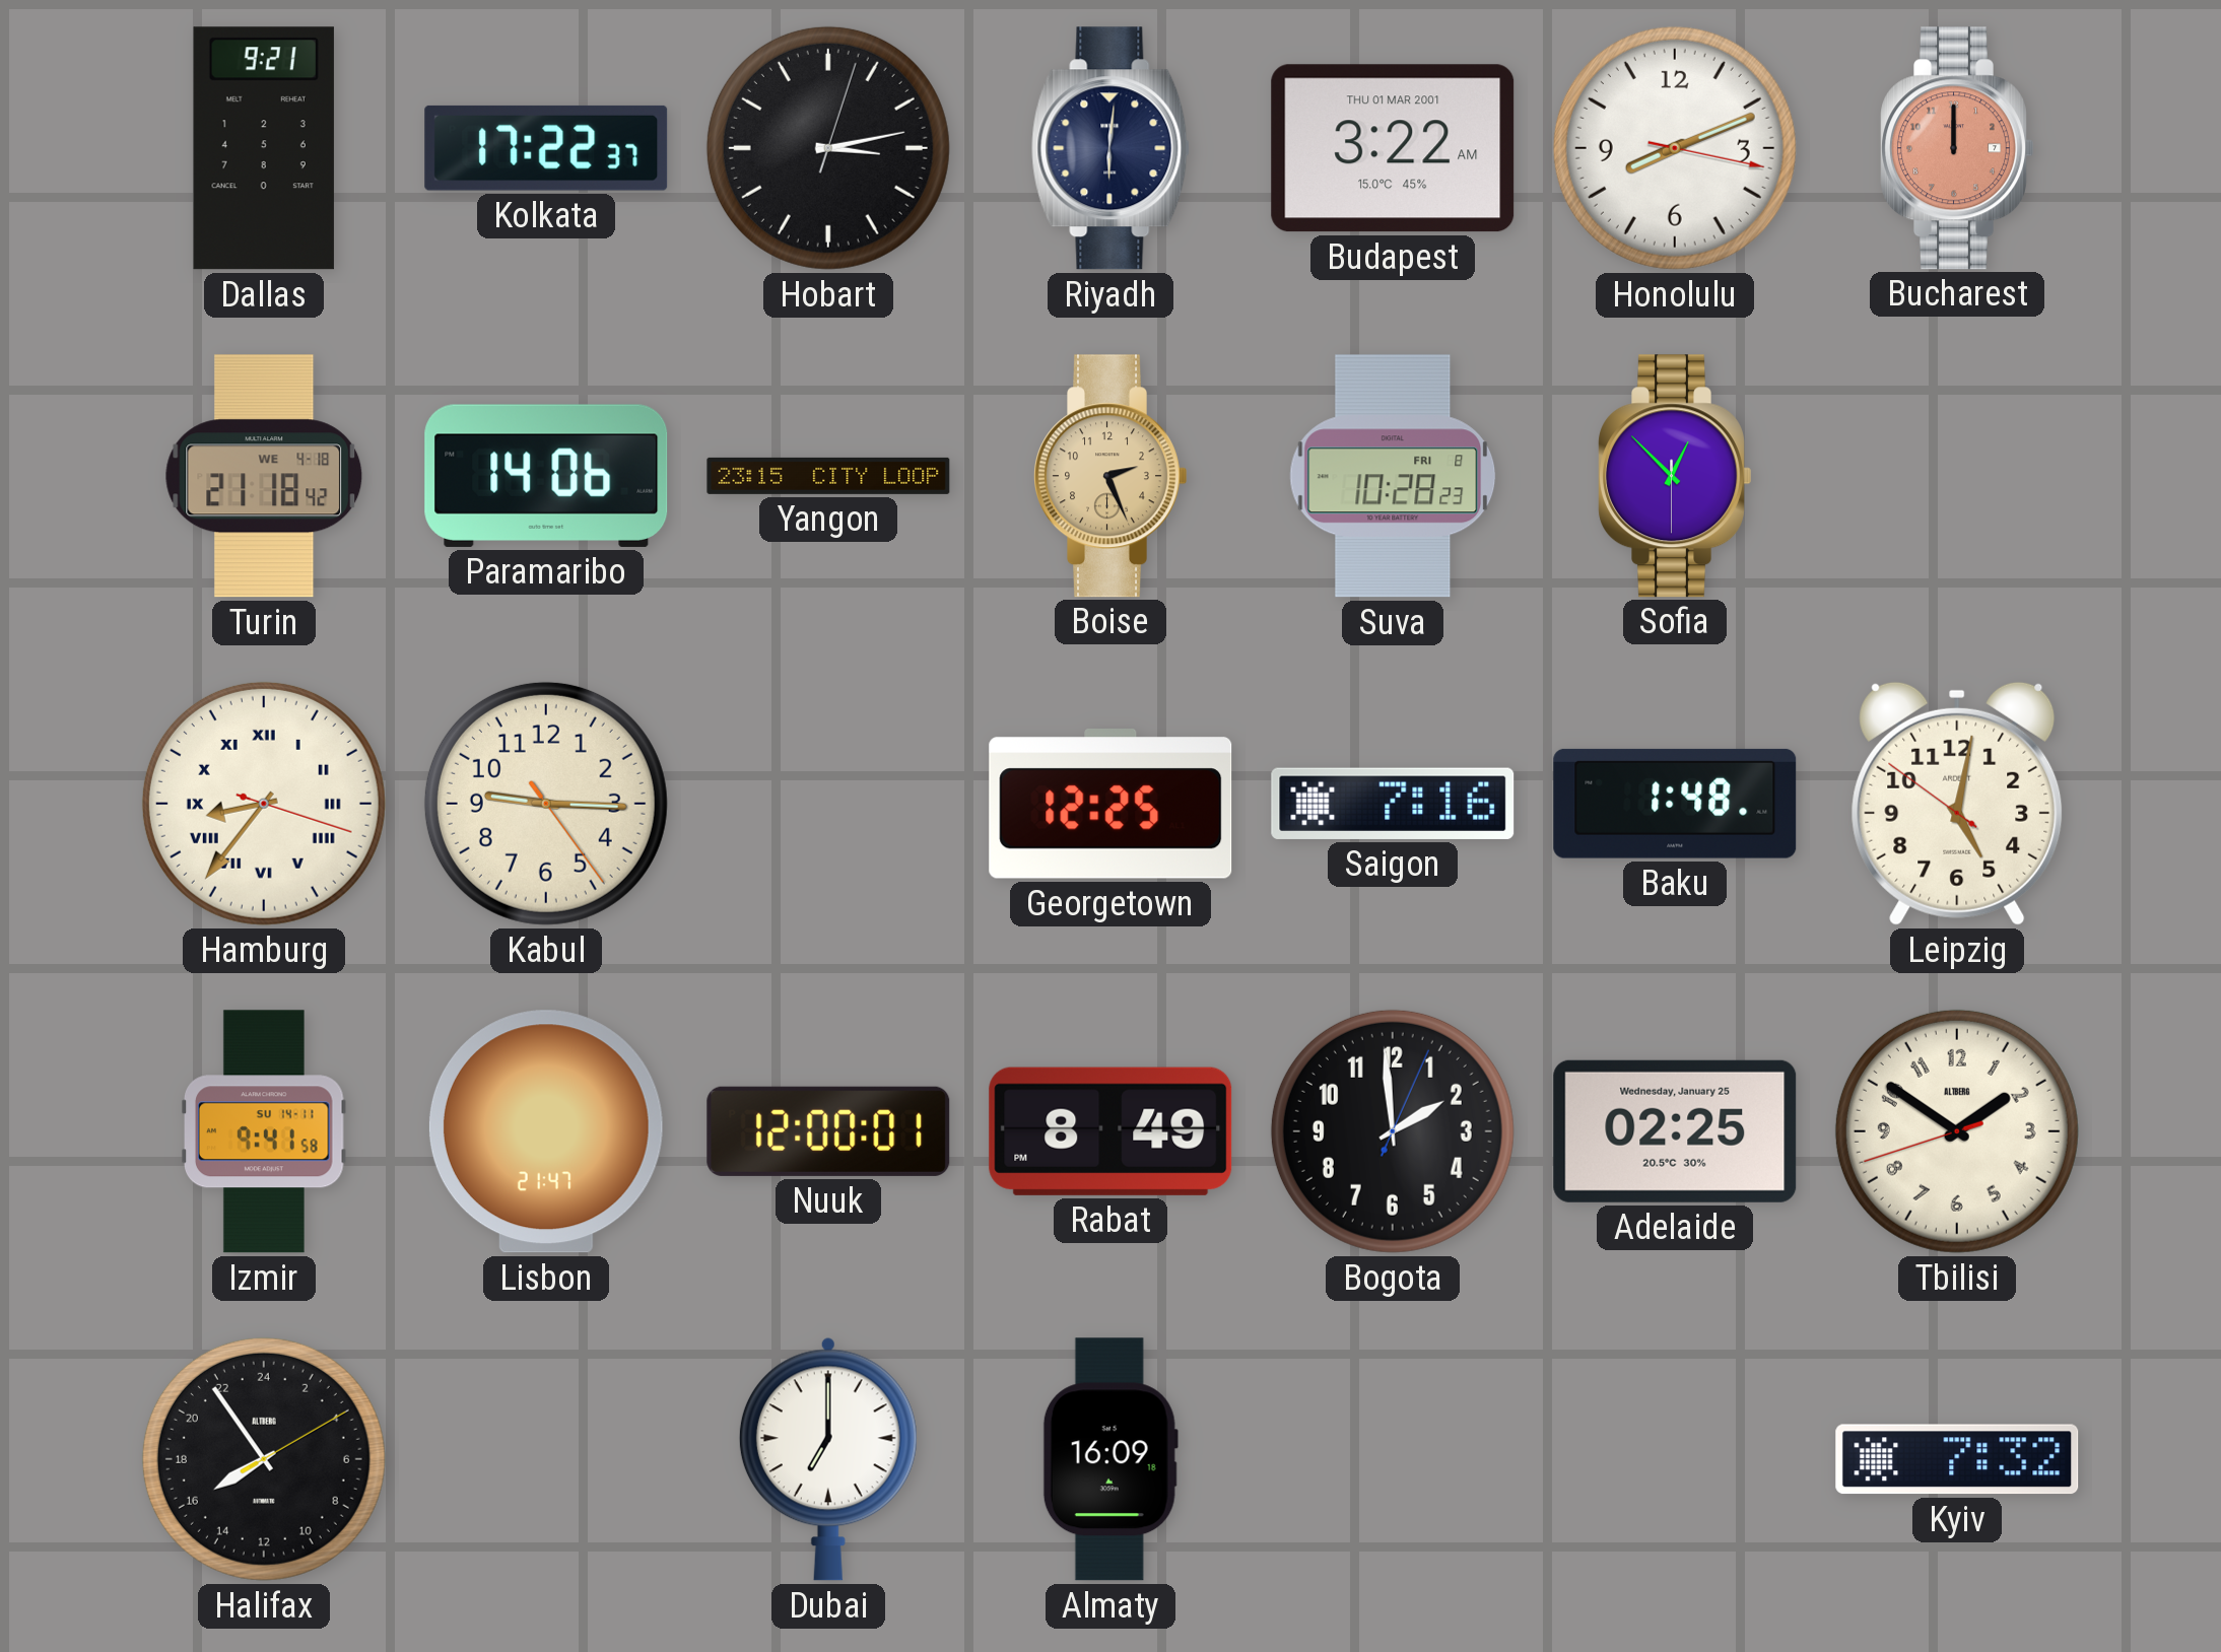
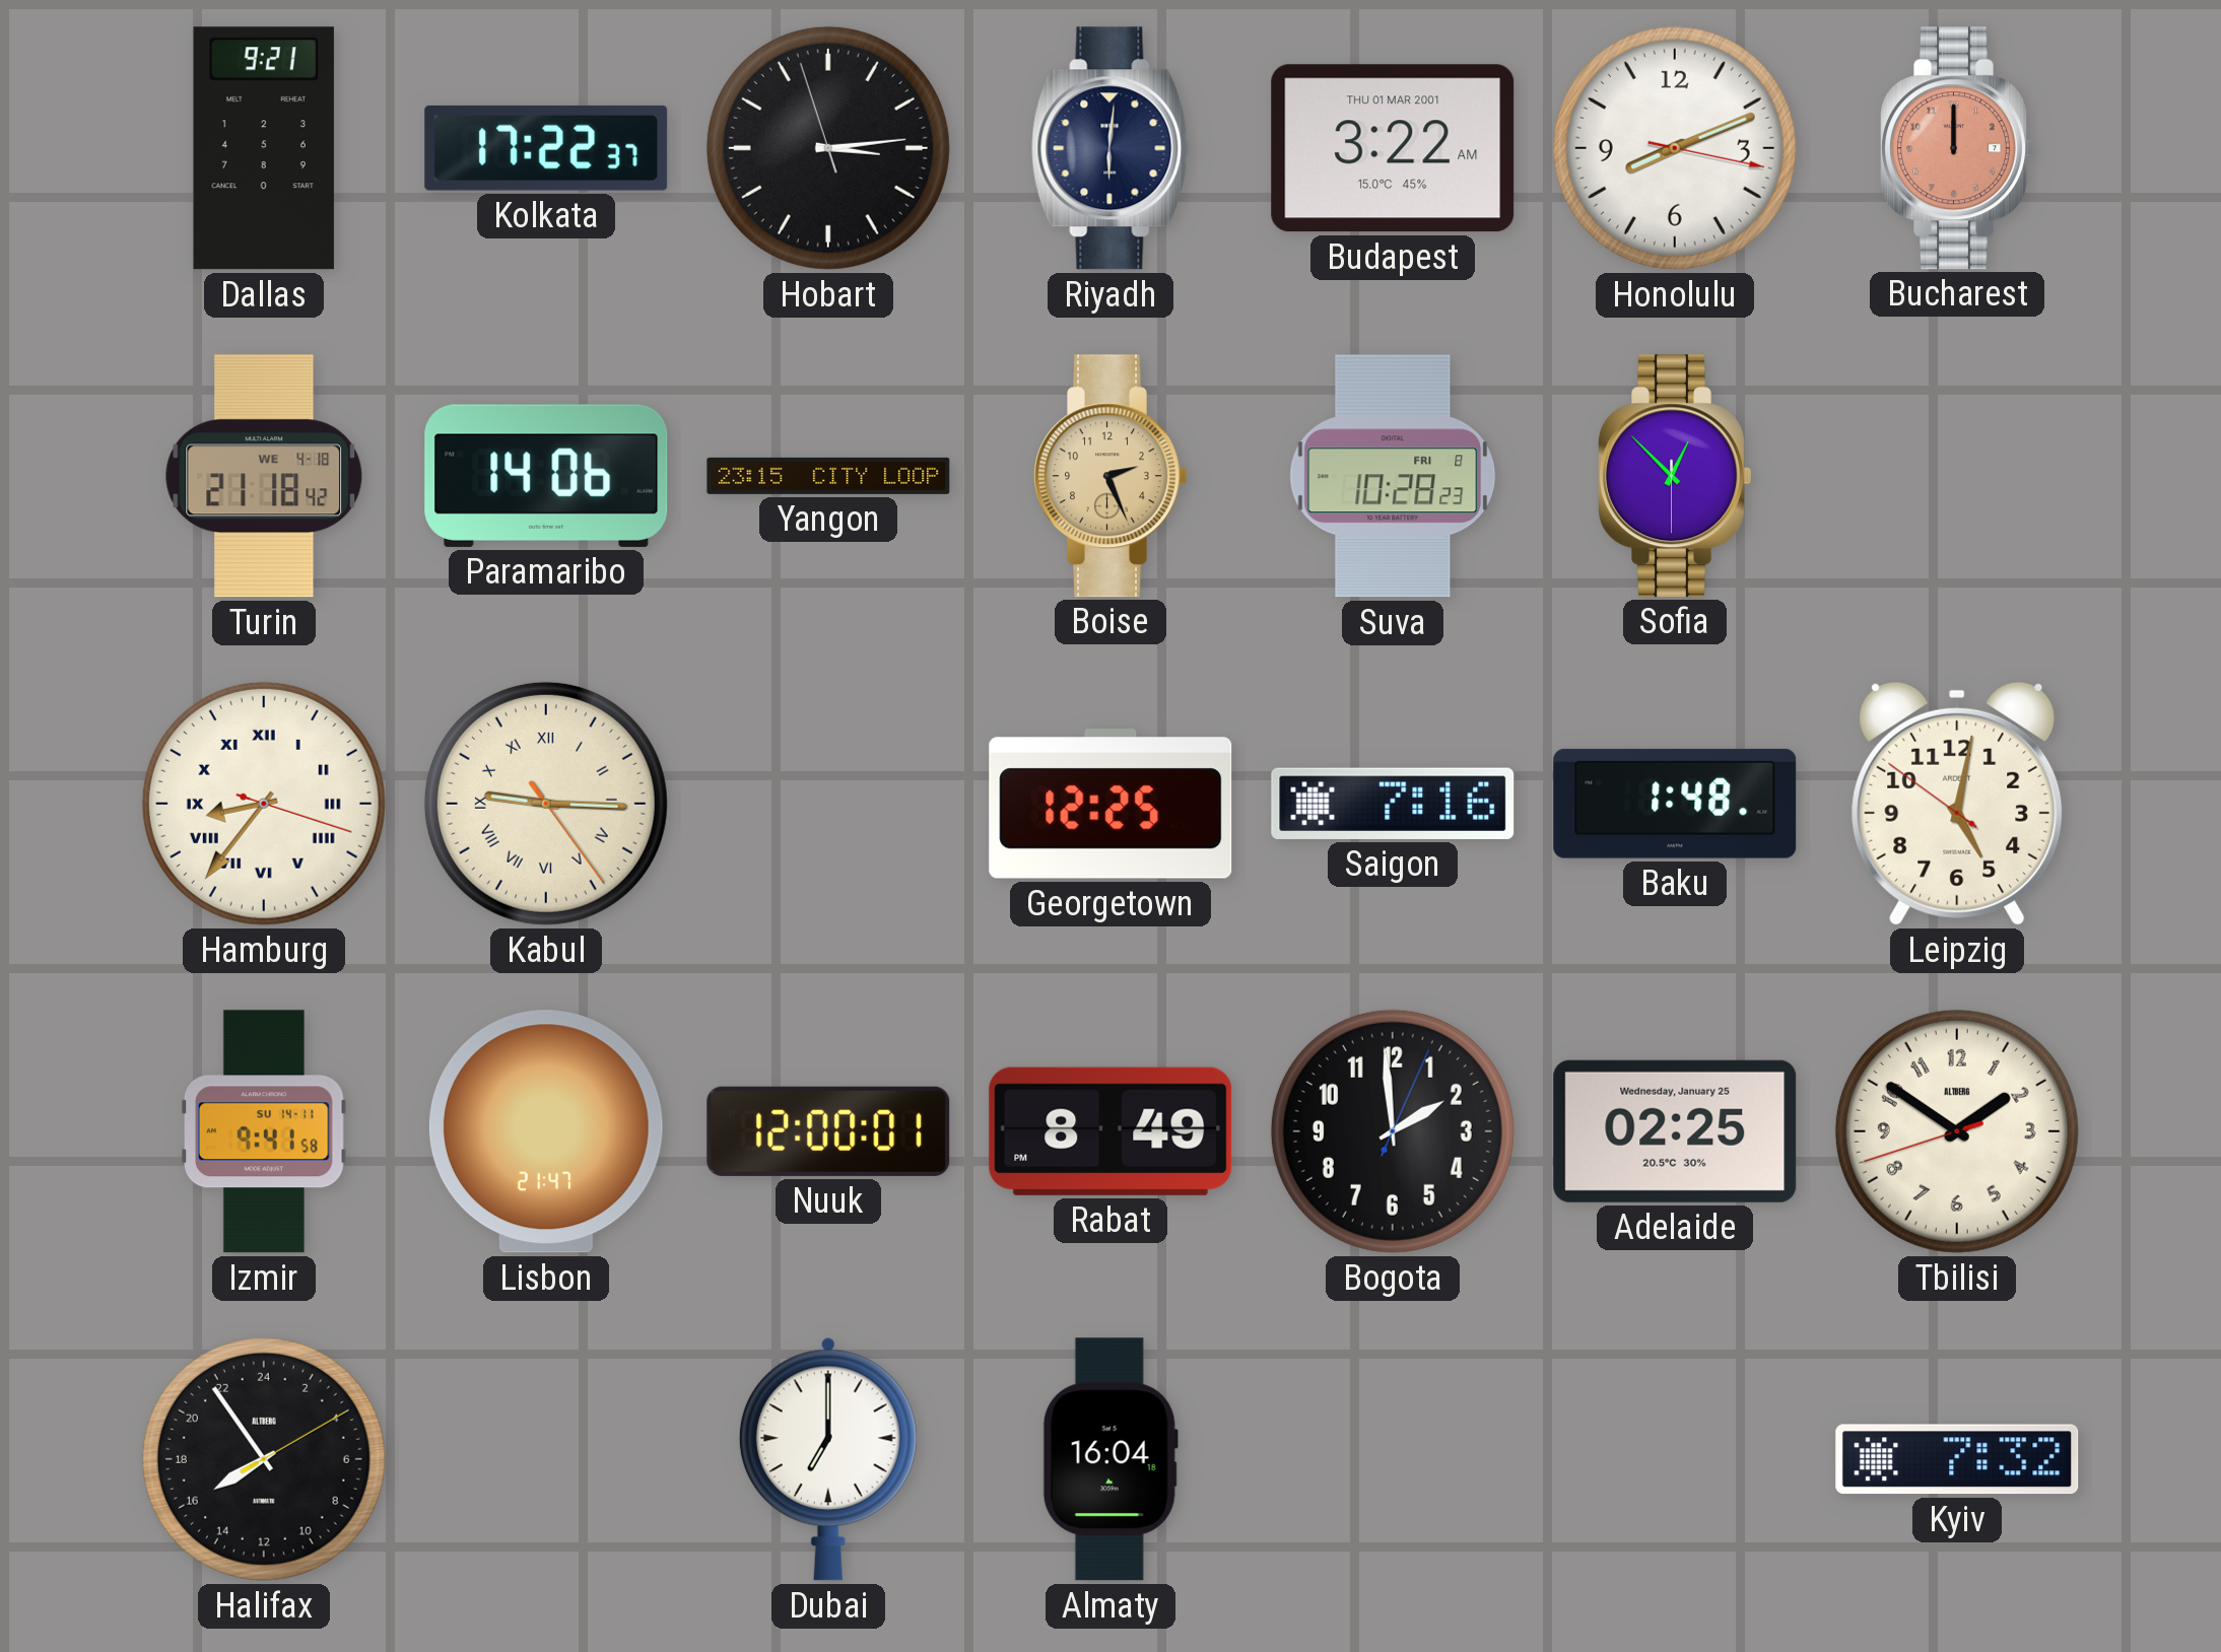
Hobart: 3:13:03 -> 3:13:57
Kabul numerals: Arabic -> Roman
Almaty: 16:09 -> 16:04
